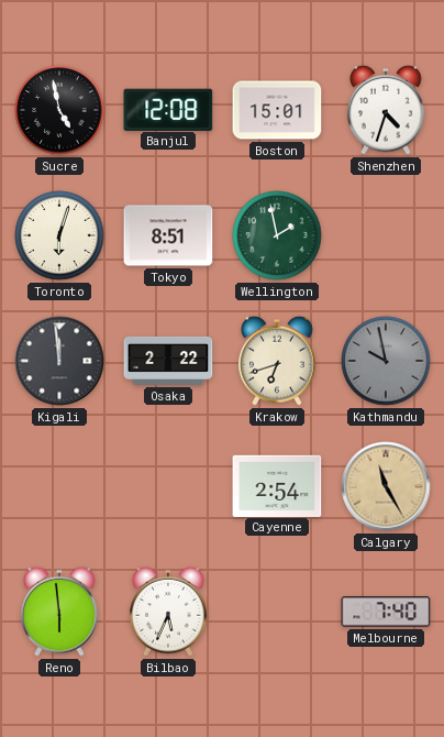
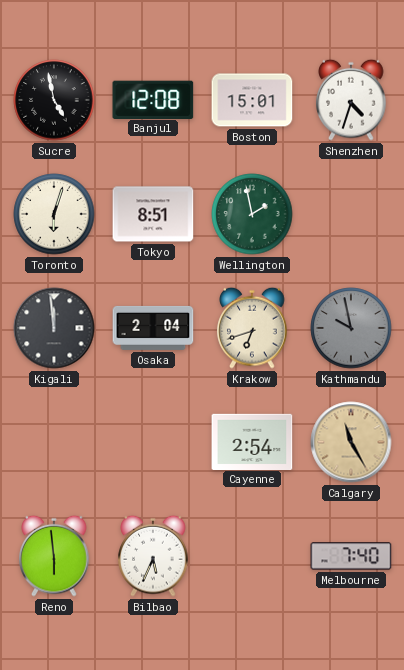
Osaka: 2:22 -> 2:04
